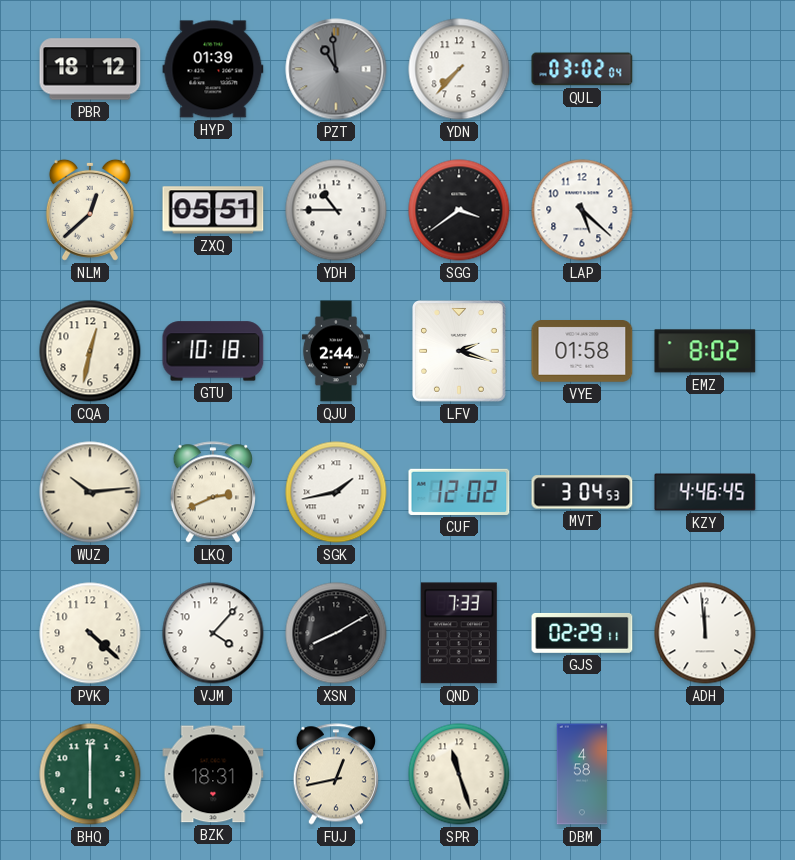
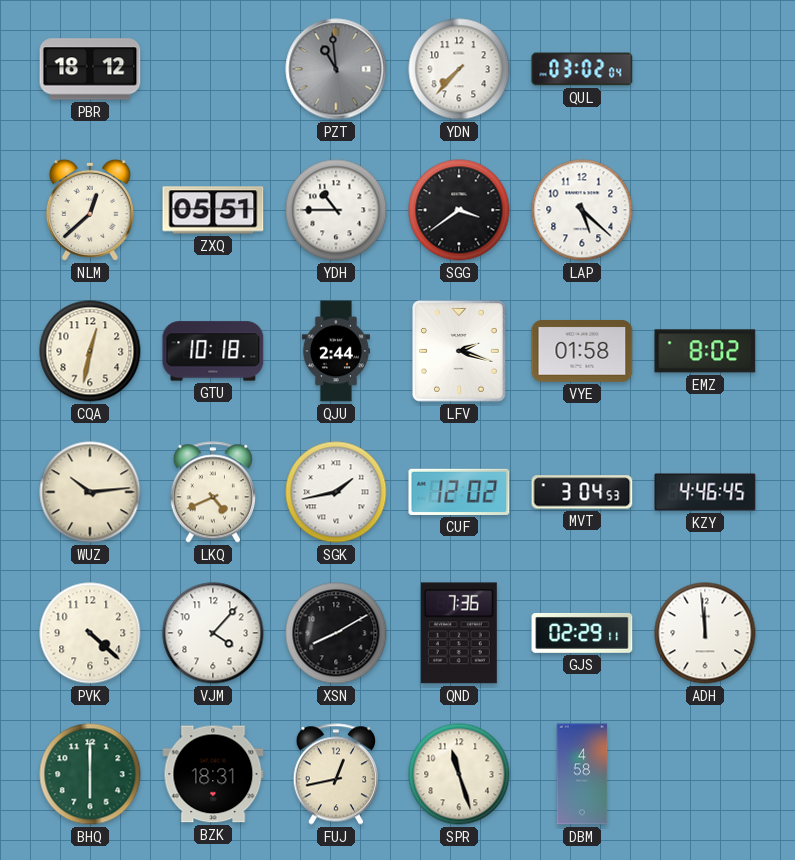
HYP: 01:39 -> none
LKQ: 2:41 -> 4:41
QND: 7:33 -> 7:36
